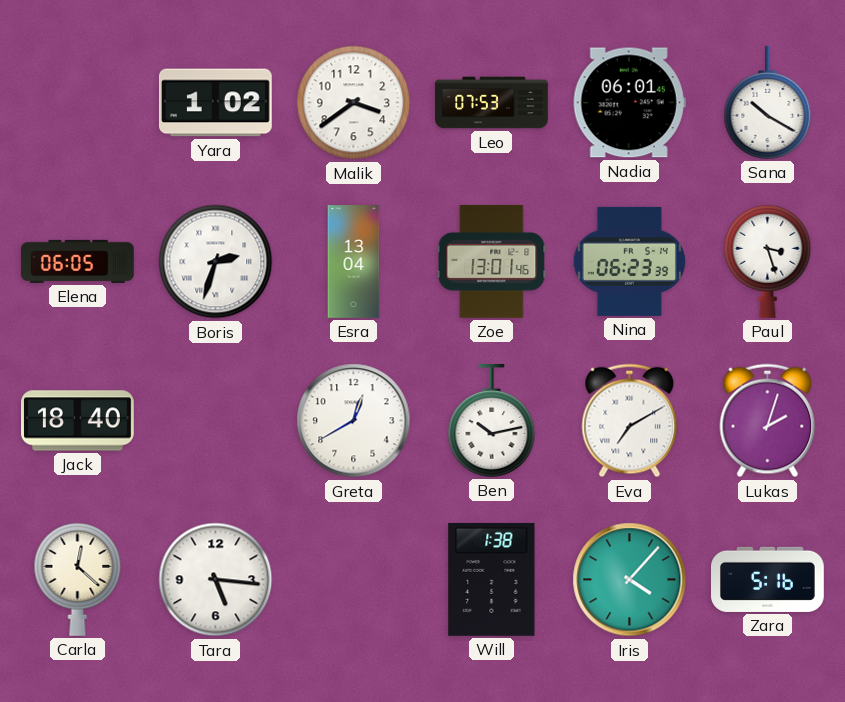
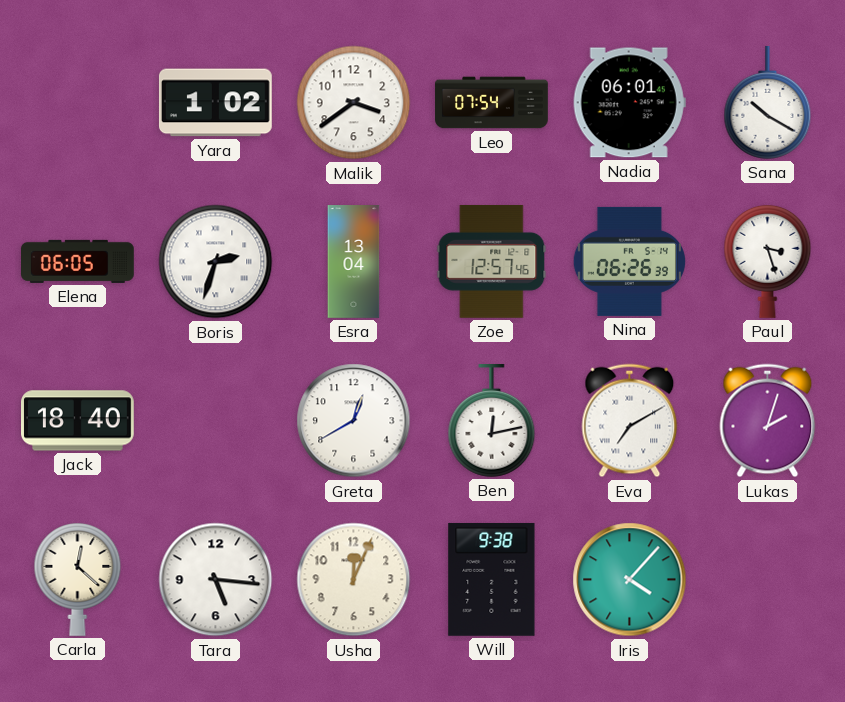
Leo: 07:53 -> 07:54
Zoe: 13:01 -> 12:57
Nina: 06:23 -> 06:26
Ben: 10:13 -> 12:13
Usha: none -> 12:04
Will: 1:38 -> 9:38
Zara: 5:16 -> none
